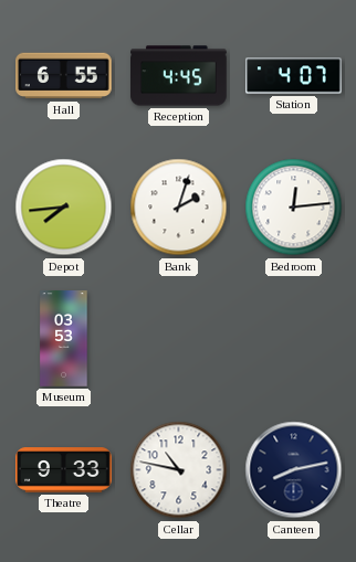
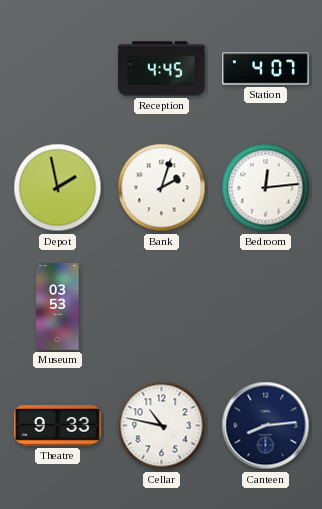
Hall: 6:55 -> none
Depot: 7:44 -> 1:58
Canteen: 8:13 -> 8:14
